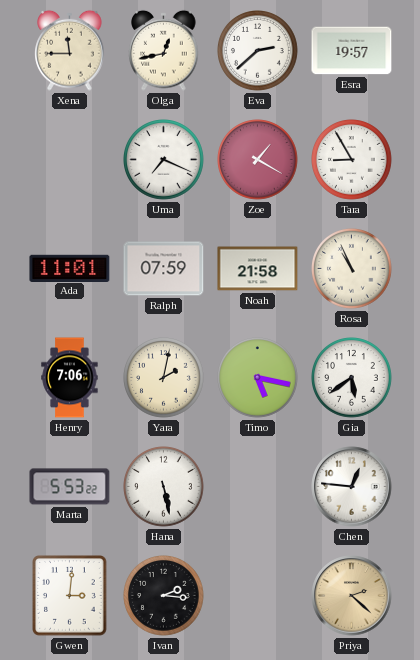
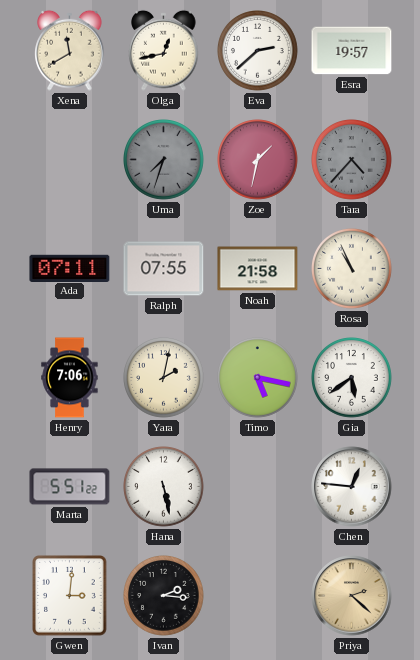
Xena: 11:45 -> 11:40
Uma: 7:19 -> 7:33
Uma dial: white -> grey
Zoe: 1:20 -> 1:32
Tara: 8:55 -> 4:37
Tara dial: white -> grey
Ada: 11:01 -> 07:11
Ralph: 07:59 -> 07:55
Marta: 5:53 -> 5:51
